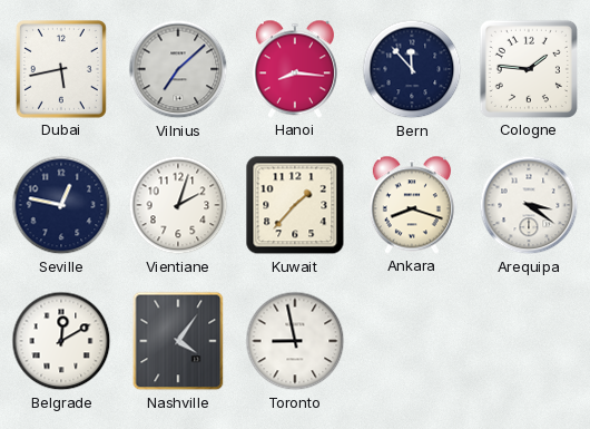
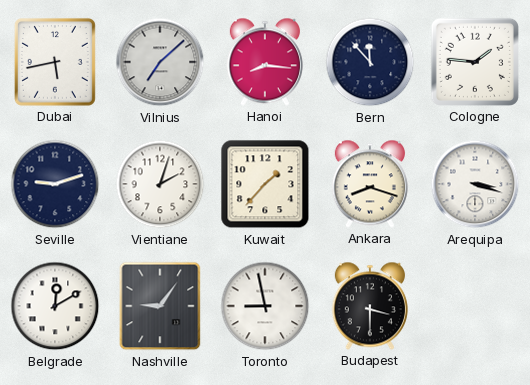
Seville: 12:47 -> 9:12
Arequipa: 3:21 -> 3:18
Nashville: 4:06 -> 9:06
Budapest: none -> 3:30
